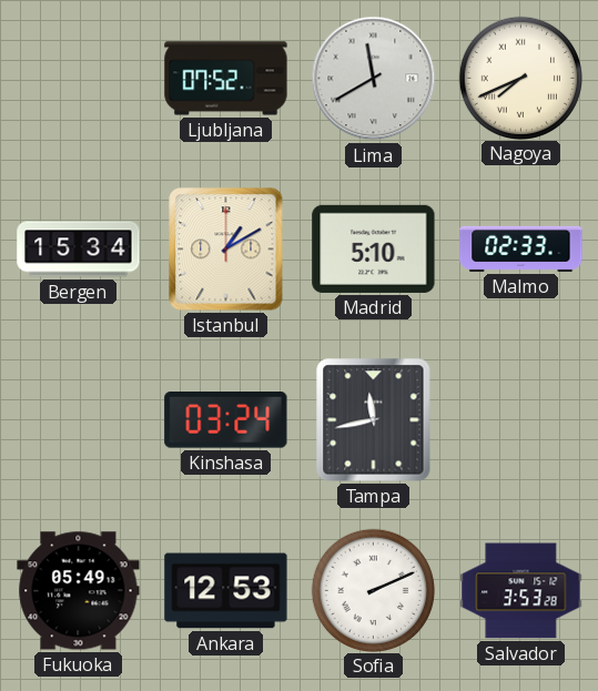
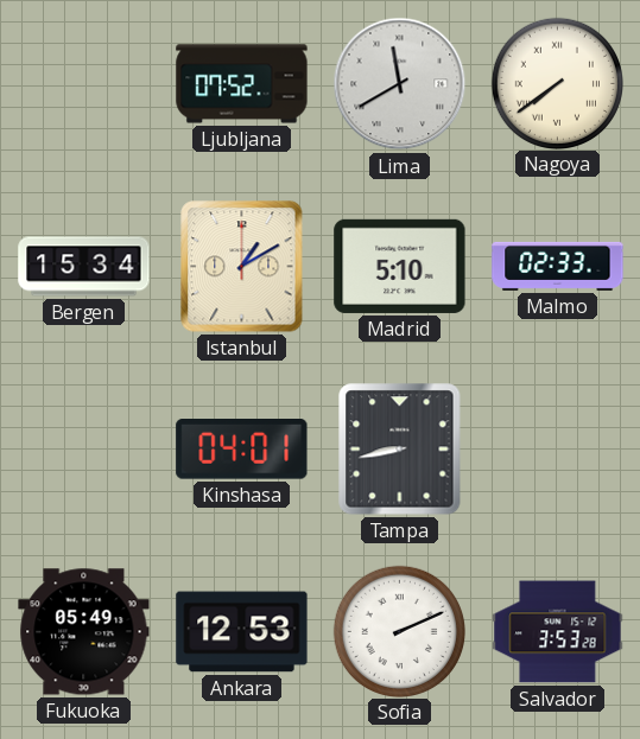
Nagoya: 7:41 -> 7:39
Kinshasa: 03:24 -> 04:01
Tampa: 11:43 -> 8:43
